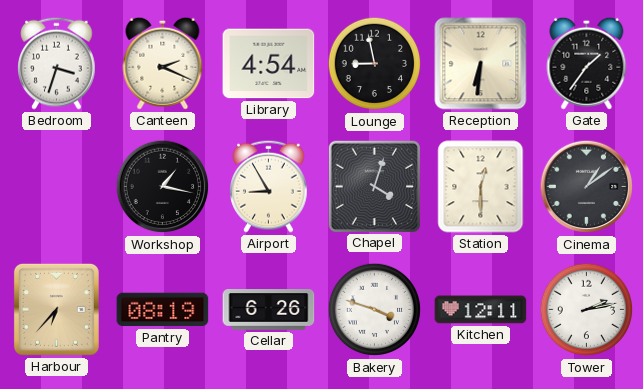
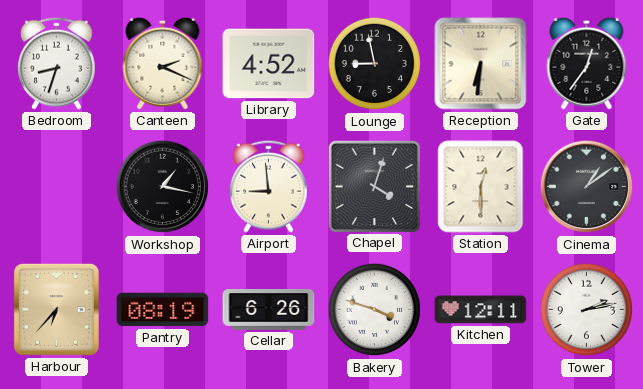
Bedroom: 3:33 -> 8:33
Library: 4:54 -> 4:52
Gate: 1:36 -> 12:36
Airport: 8:55 -> 8:59
